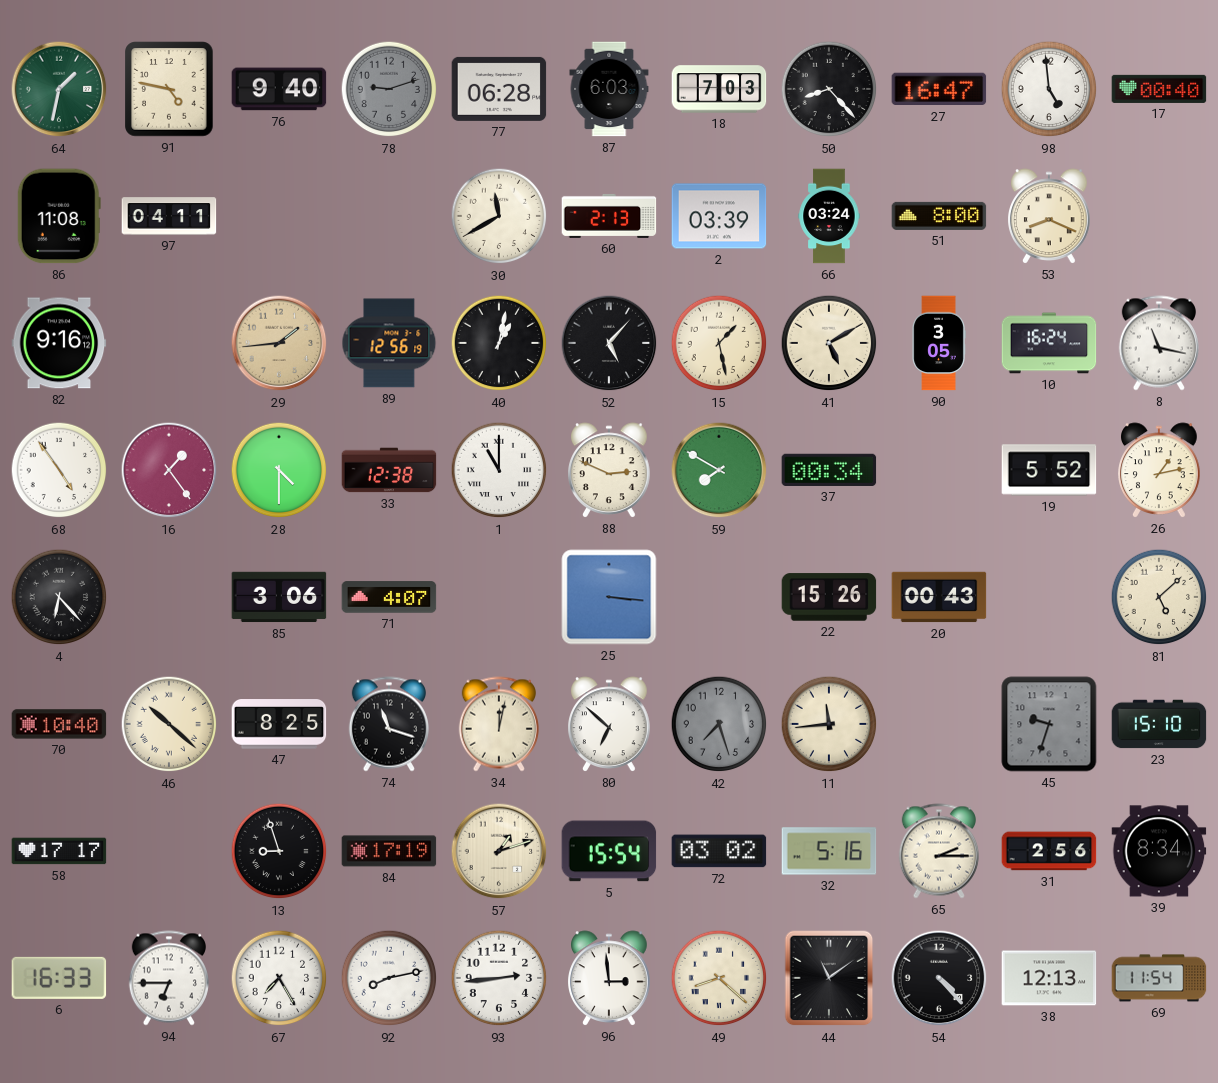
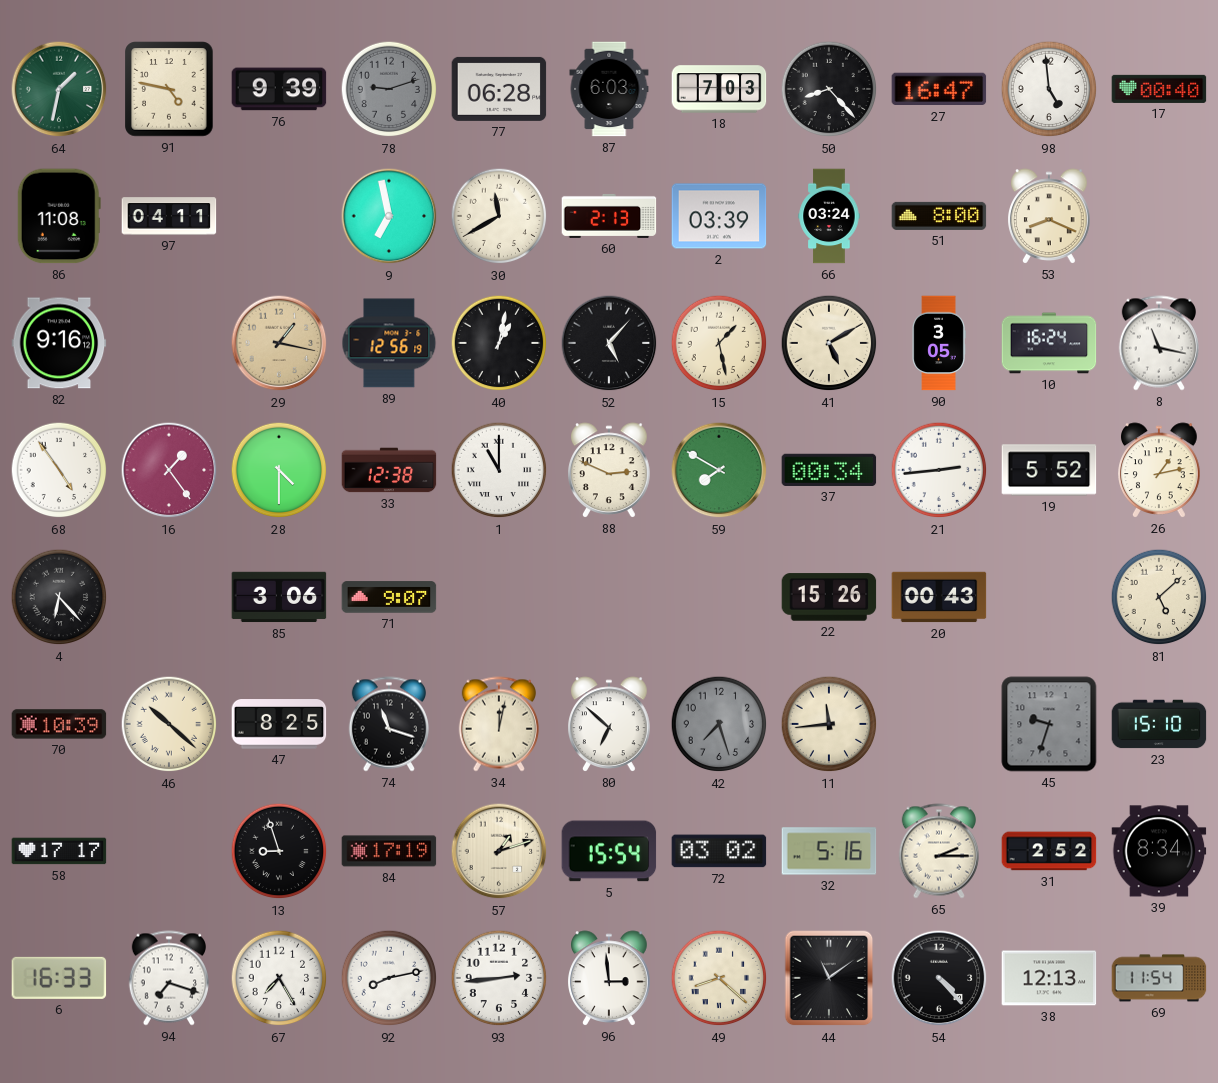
76: 9:40 -> 9:39
9: none -> 6:58
29: 1:44 -> 1:17
21: none -> 2:44
71: 4:07 -> 9:07
25: 3:16 -> none
70: 10:40 -> 10:39
31: 2:56 -> 2:52
94: 6:45 -> 7:18
